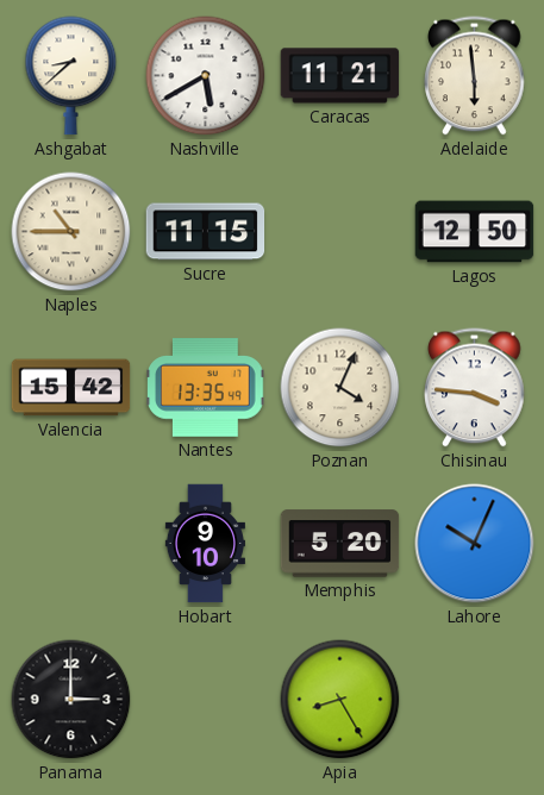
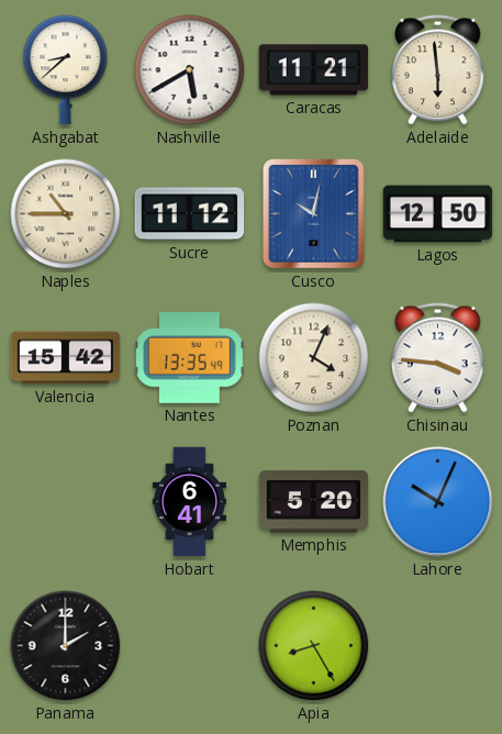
Sucre: 11:15 -> 11:12
Cusco: none -> 10:02
Hobart: 9:10 -> 6:41
Panama: 3:00 -> 2:00
